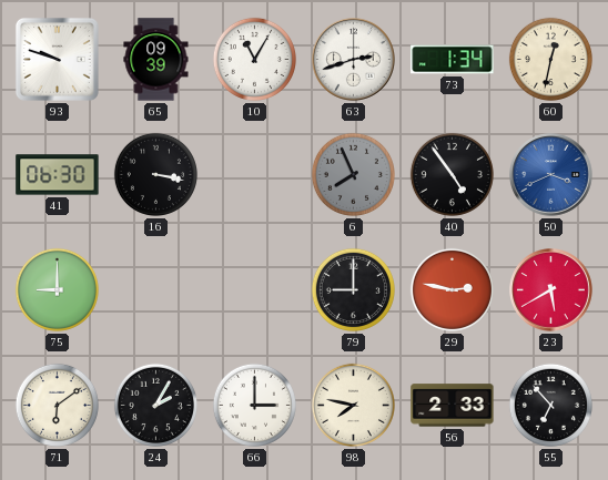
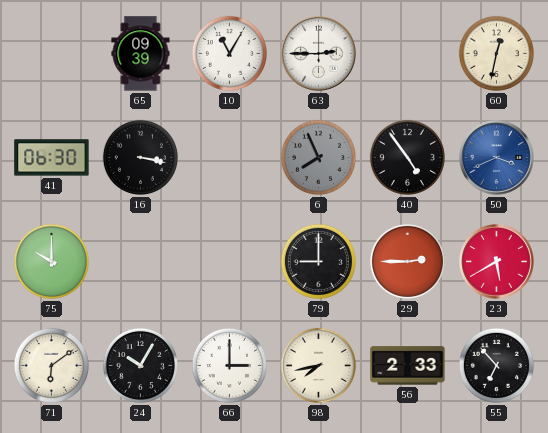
93: 9:48 -> none
63: 2:42 -> 2:45
73: 1:34 -> none
75: 9:00 -> 10:00
29: 2:47 -> 2:45
24: 2:05 -> 10:05
98: 7:47 -> 7:43
